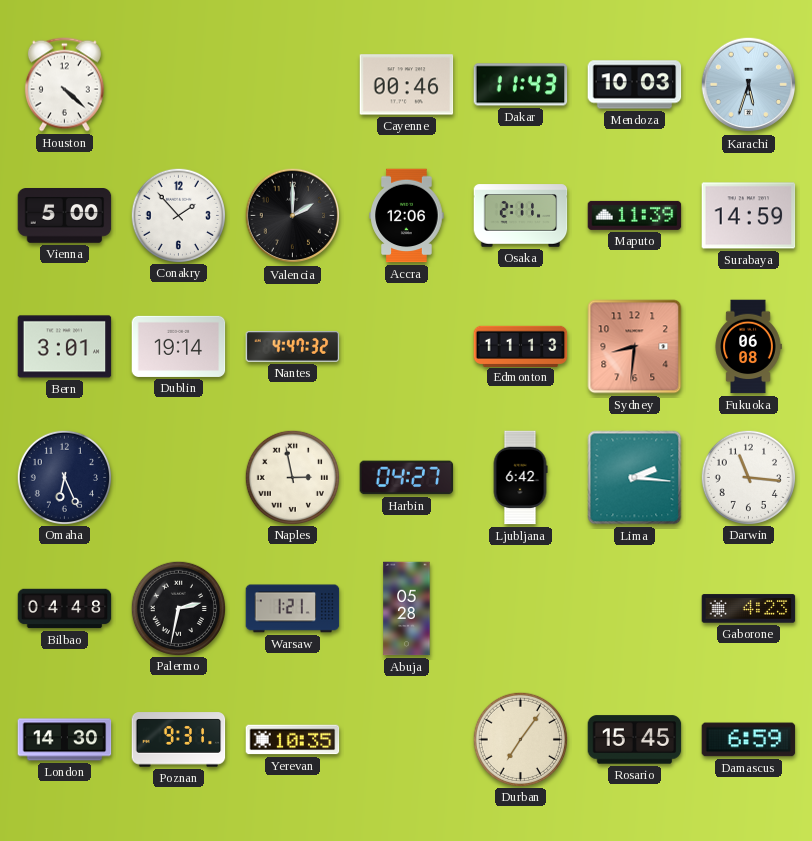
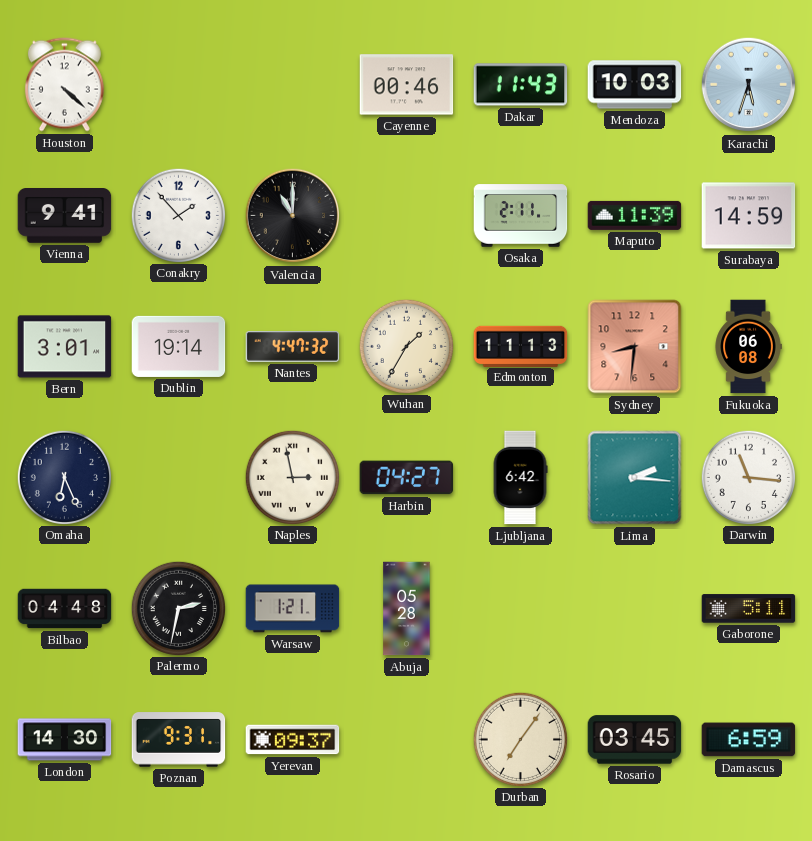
Vienna: 5:00 -> 9:41
Valencia: 2:00 -> 11:00
Accra: 12:06 -> none
Wuhan: none -> 1:35
Gaborone: 4:23 -> 5:11
Yerevan: 10:35 -> 09:37
Rosario: 15:45 -> 03:45
